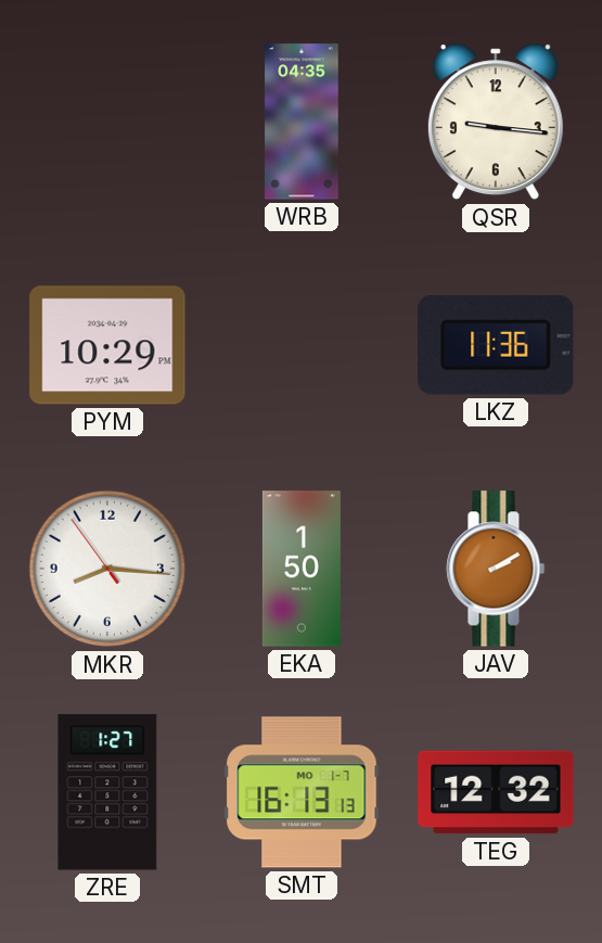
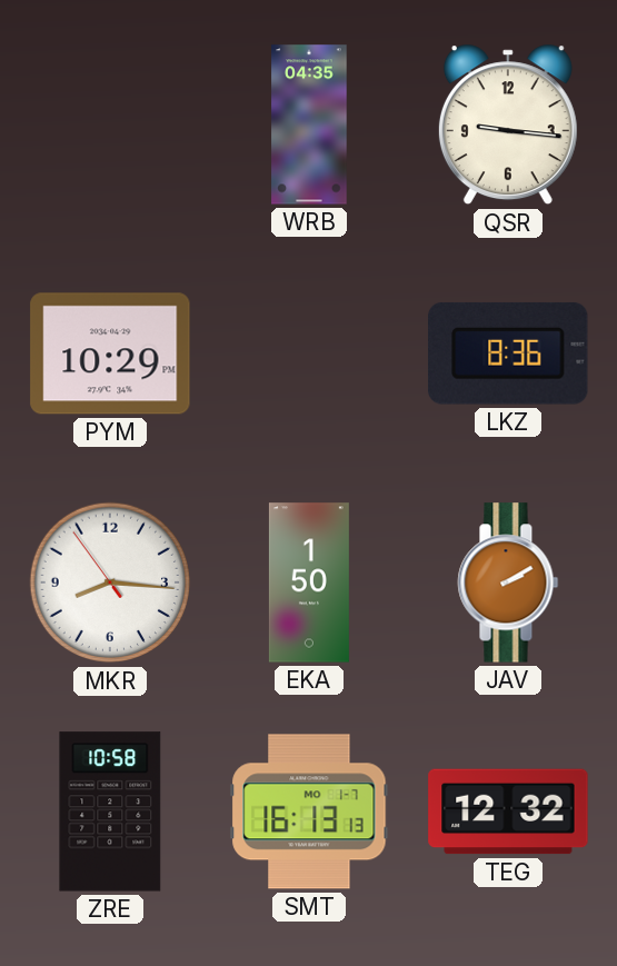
LKZ: 11:36 -> 8:36
ZRE: 1:27 -> 10:58
